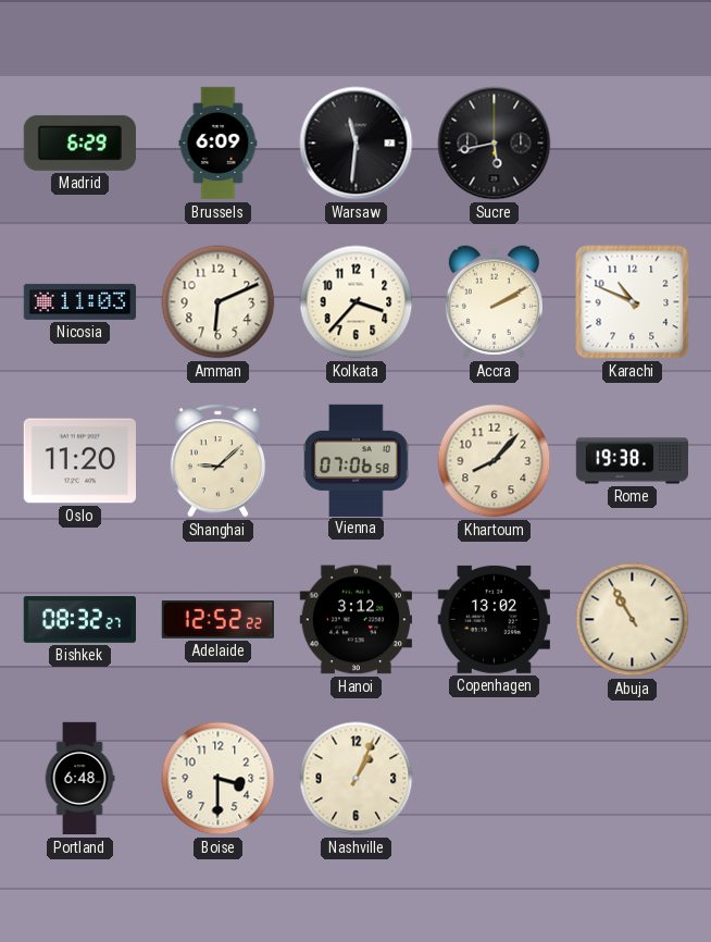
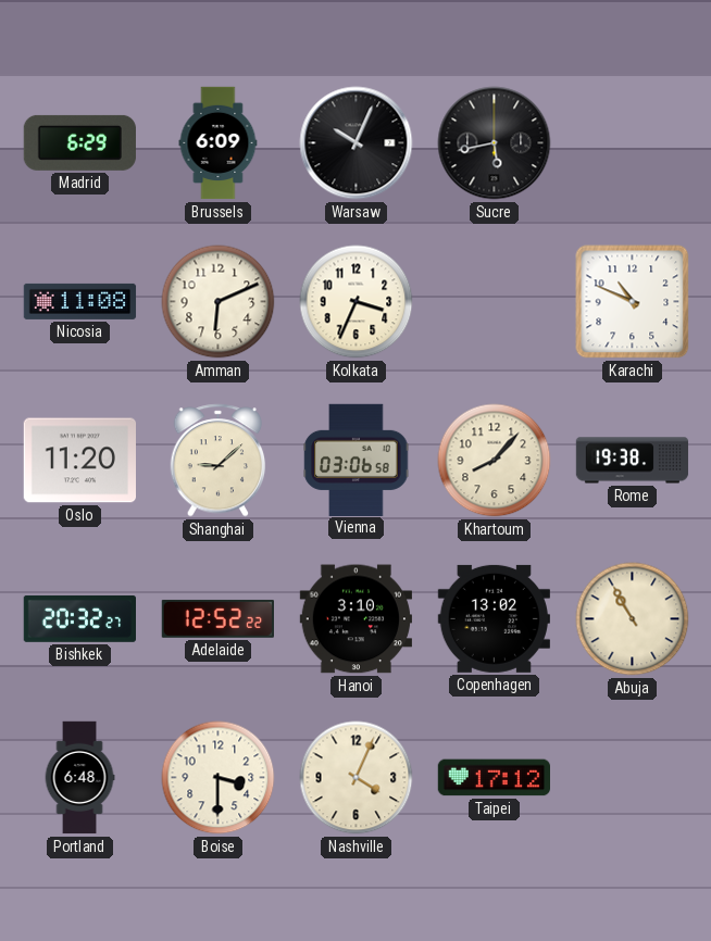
Warsaw: 11:31 -> 10:04
Nicosia: 11:03 -> 11:08
Kolkata: 3:37 -> 3:34
Accra: 2:10 -> none
Vienna: 07:06 -> 03:06
Bishkek: 08:32 -> 20:32
Hanoi: 3:12 -> 3:10
Nashville: 1:04 -> 4:04
Taipei: none -> 17:12
